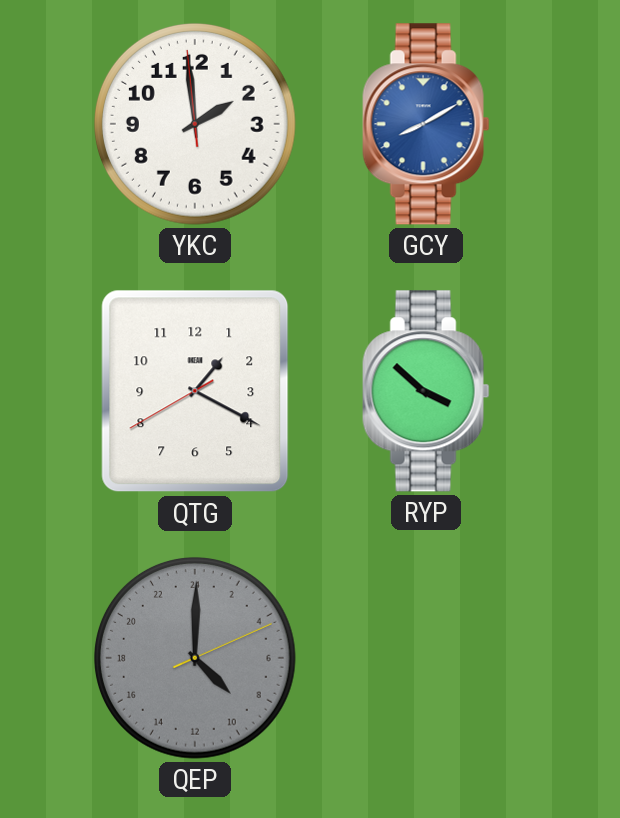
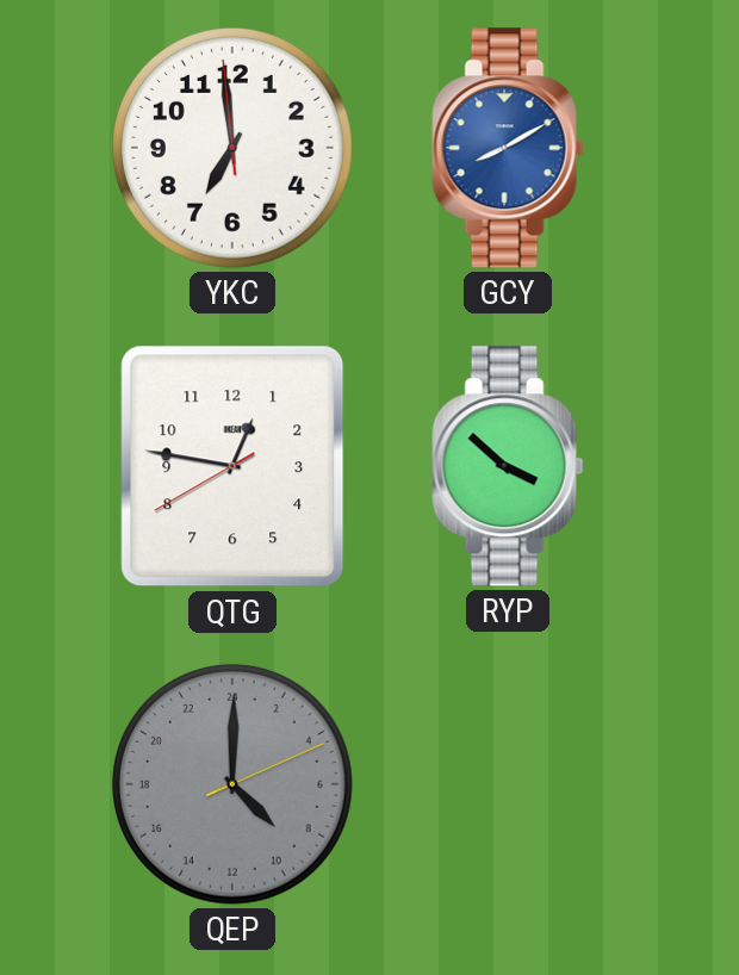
YKC: 1:58 -> 6:58
QTG: 1:19 -> 12:46
